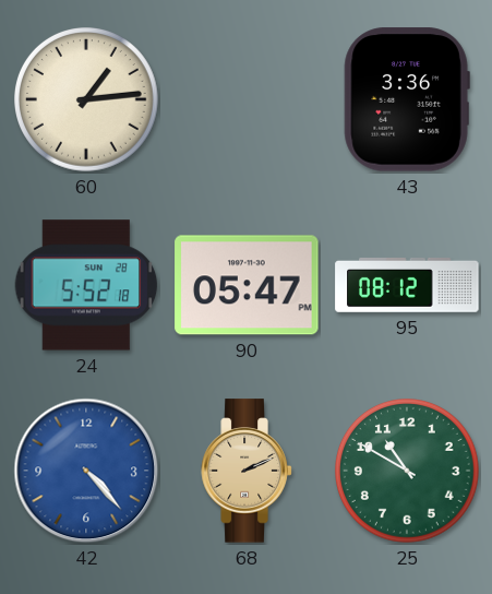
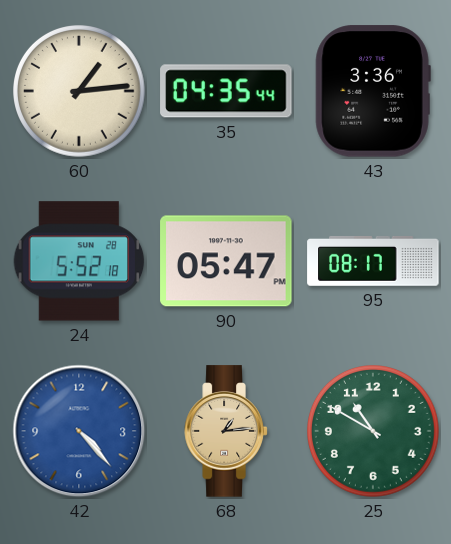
35: none -> 04:35
95: 08:12 -> 08:17
68: 2:11 -> 1:14
